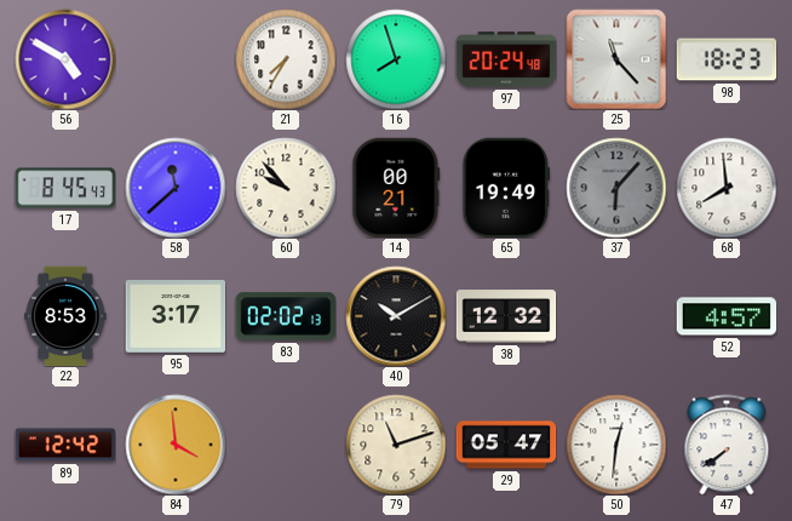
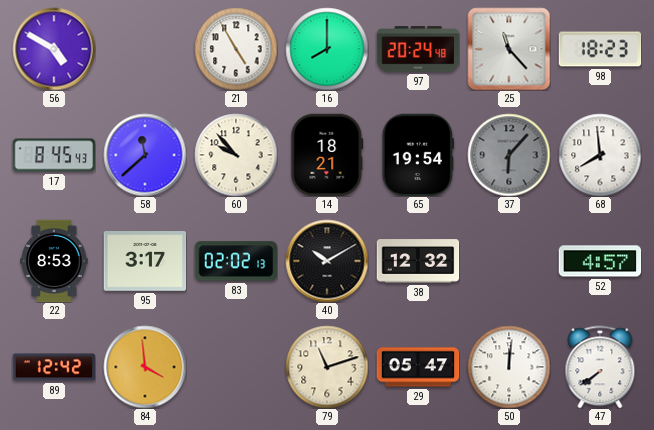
21: 7:35 -> 4:55
16: 7:57 -> 8:00
14: 00:21 -> 18:21
65: 19:49 -> 19:54
50: 12:31 -> 12:01
